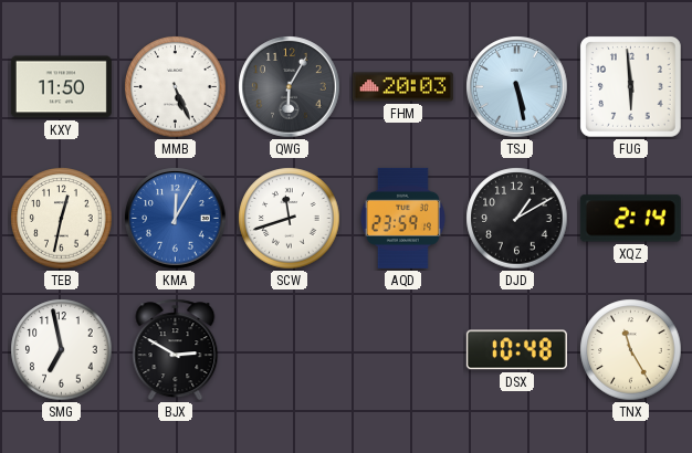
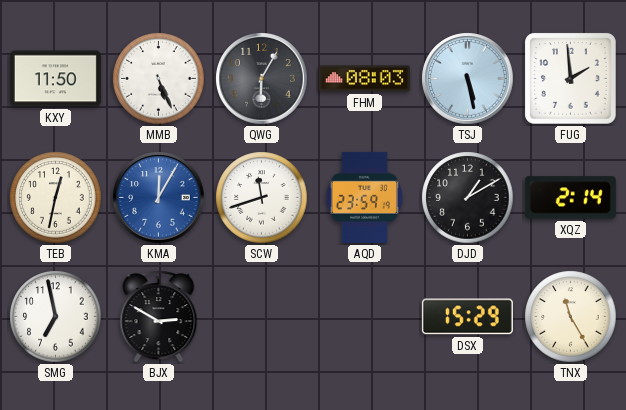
FHM: 20:03 -> 08:03
FUG: 5:59 -> 1:59
DSX: 10:48 -> 15:29
